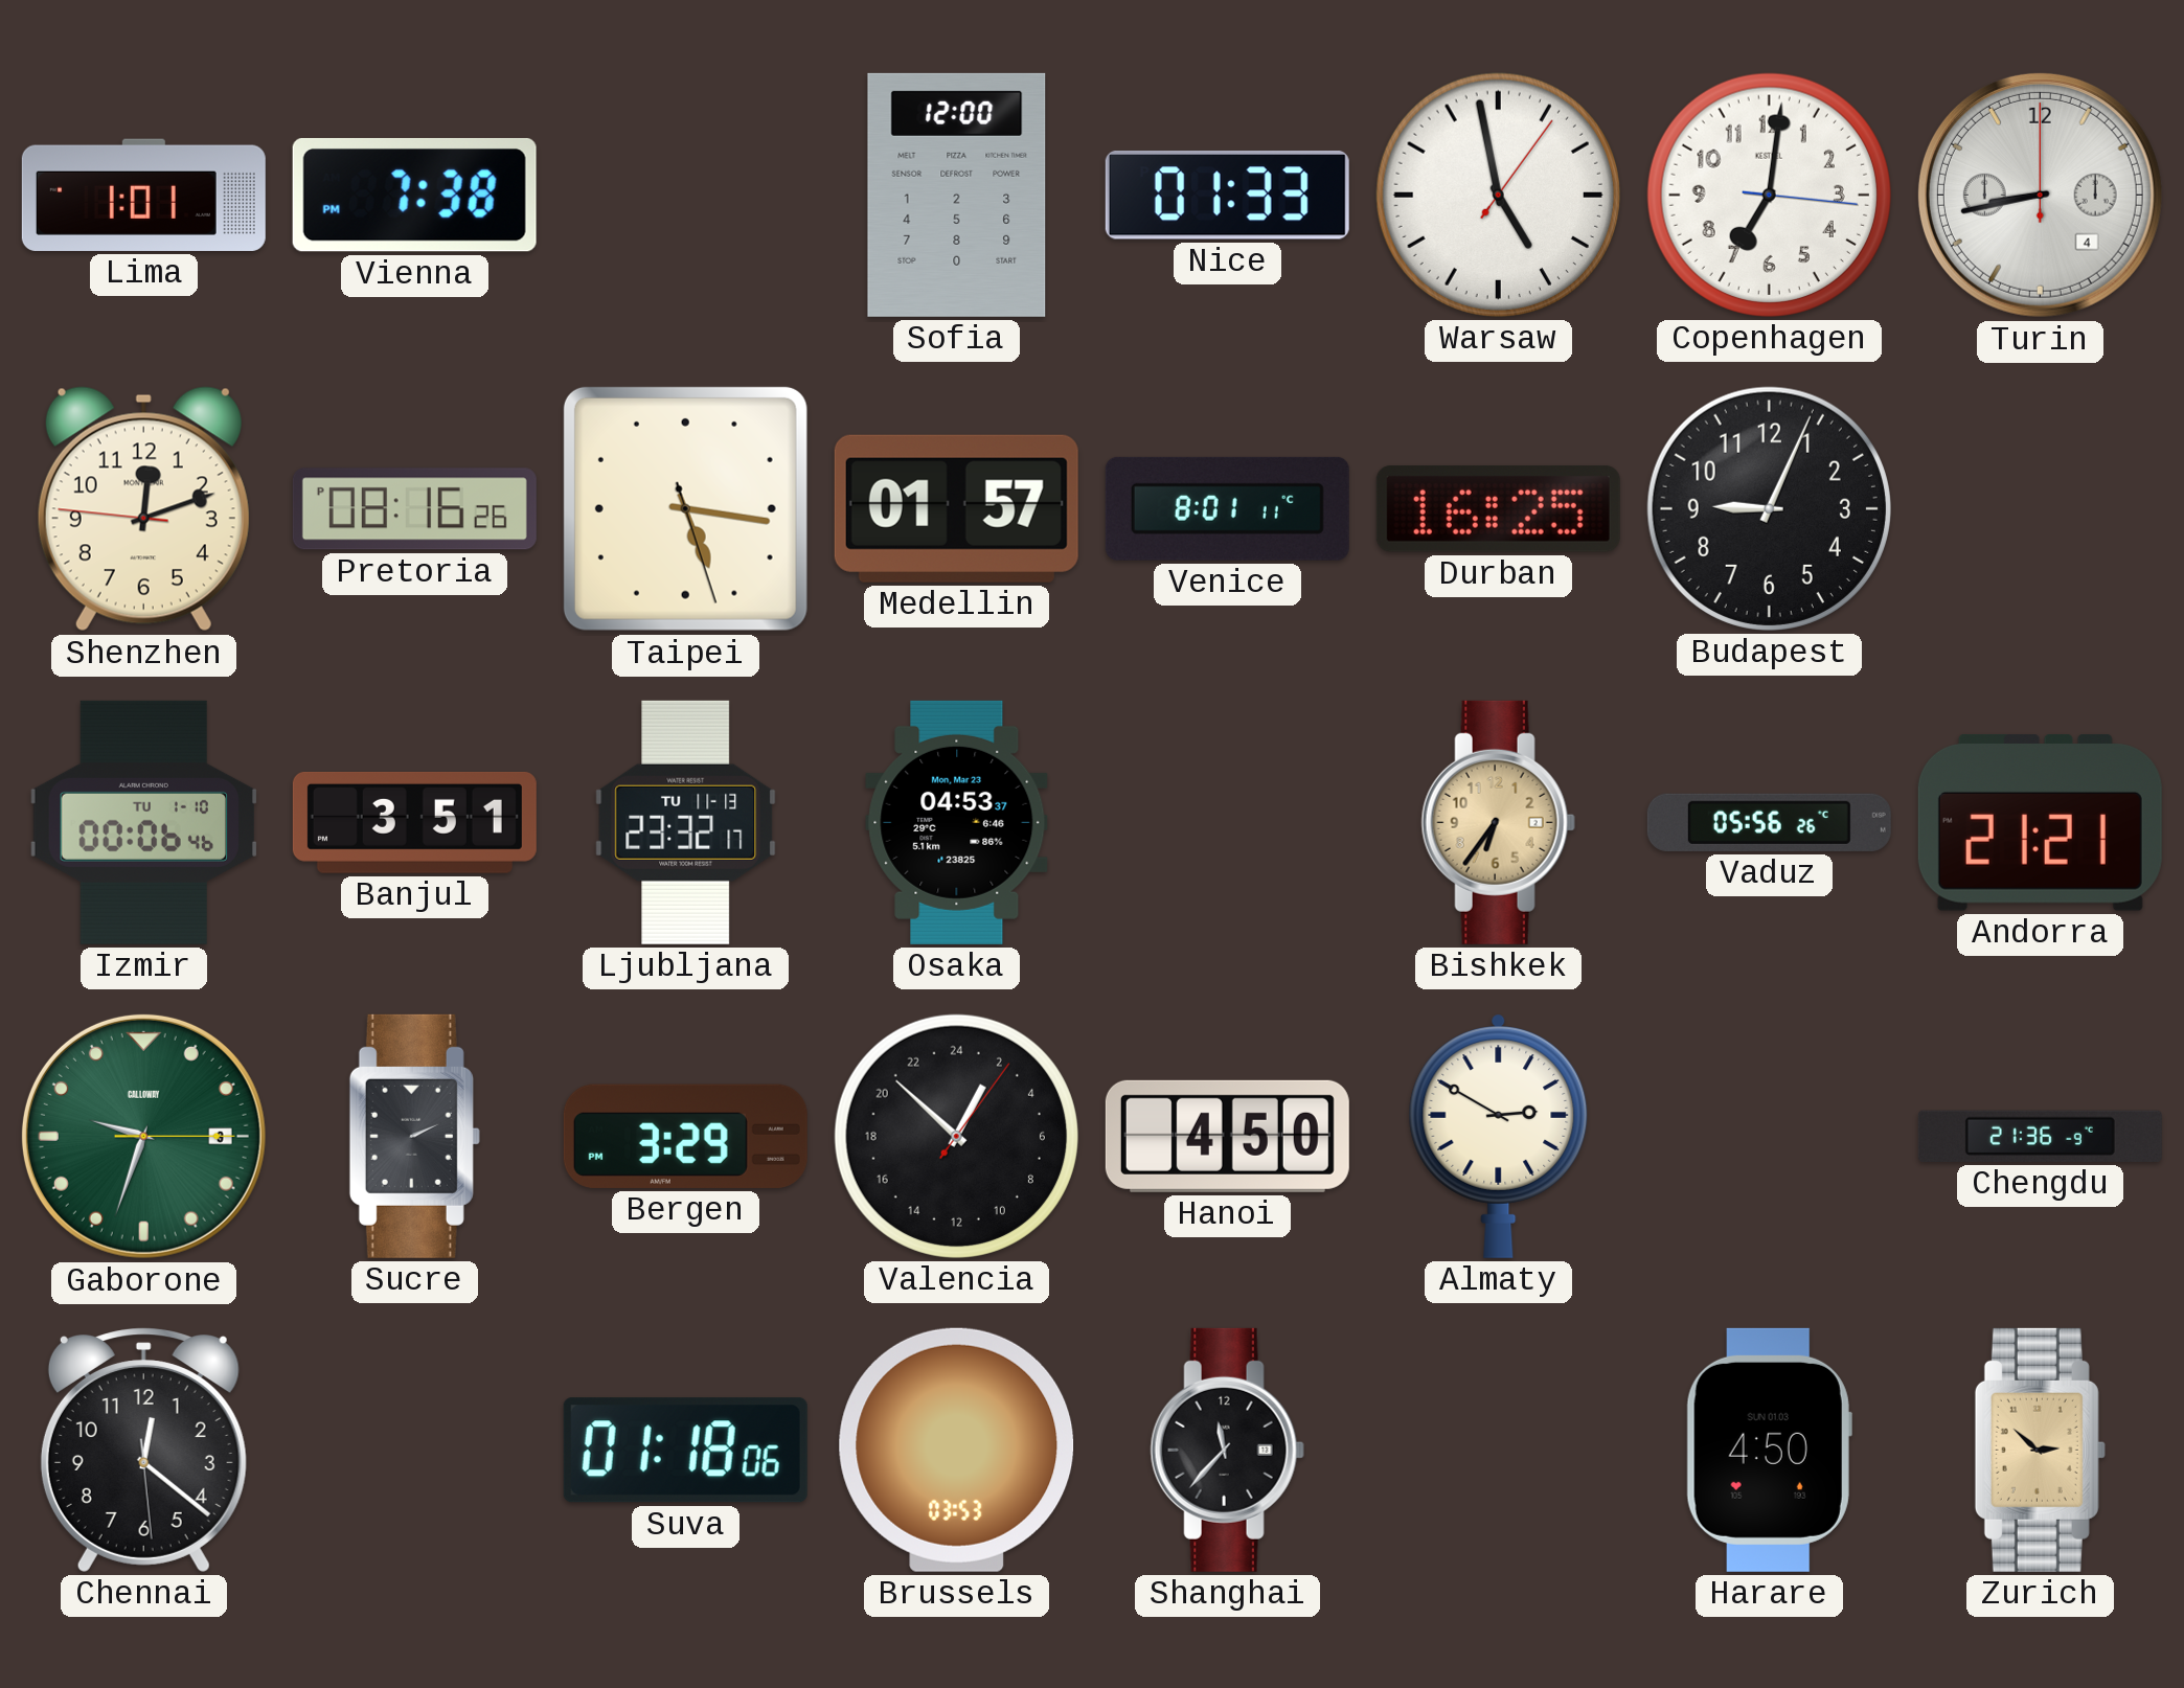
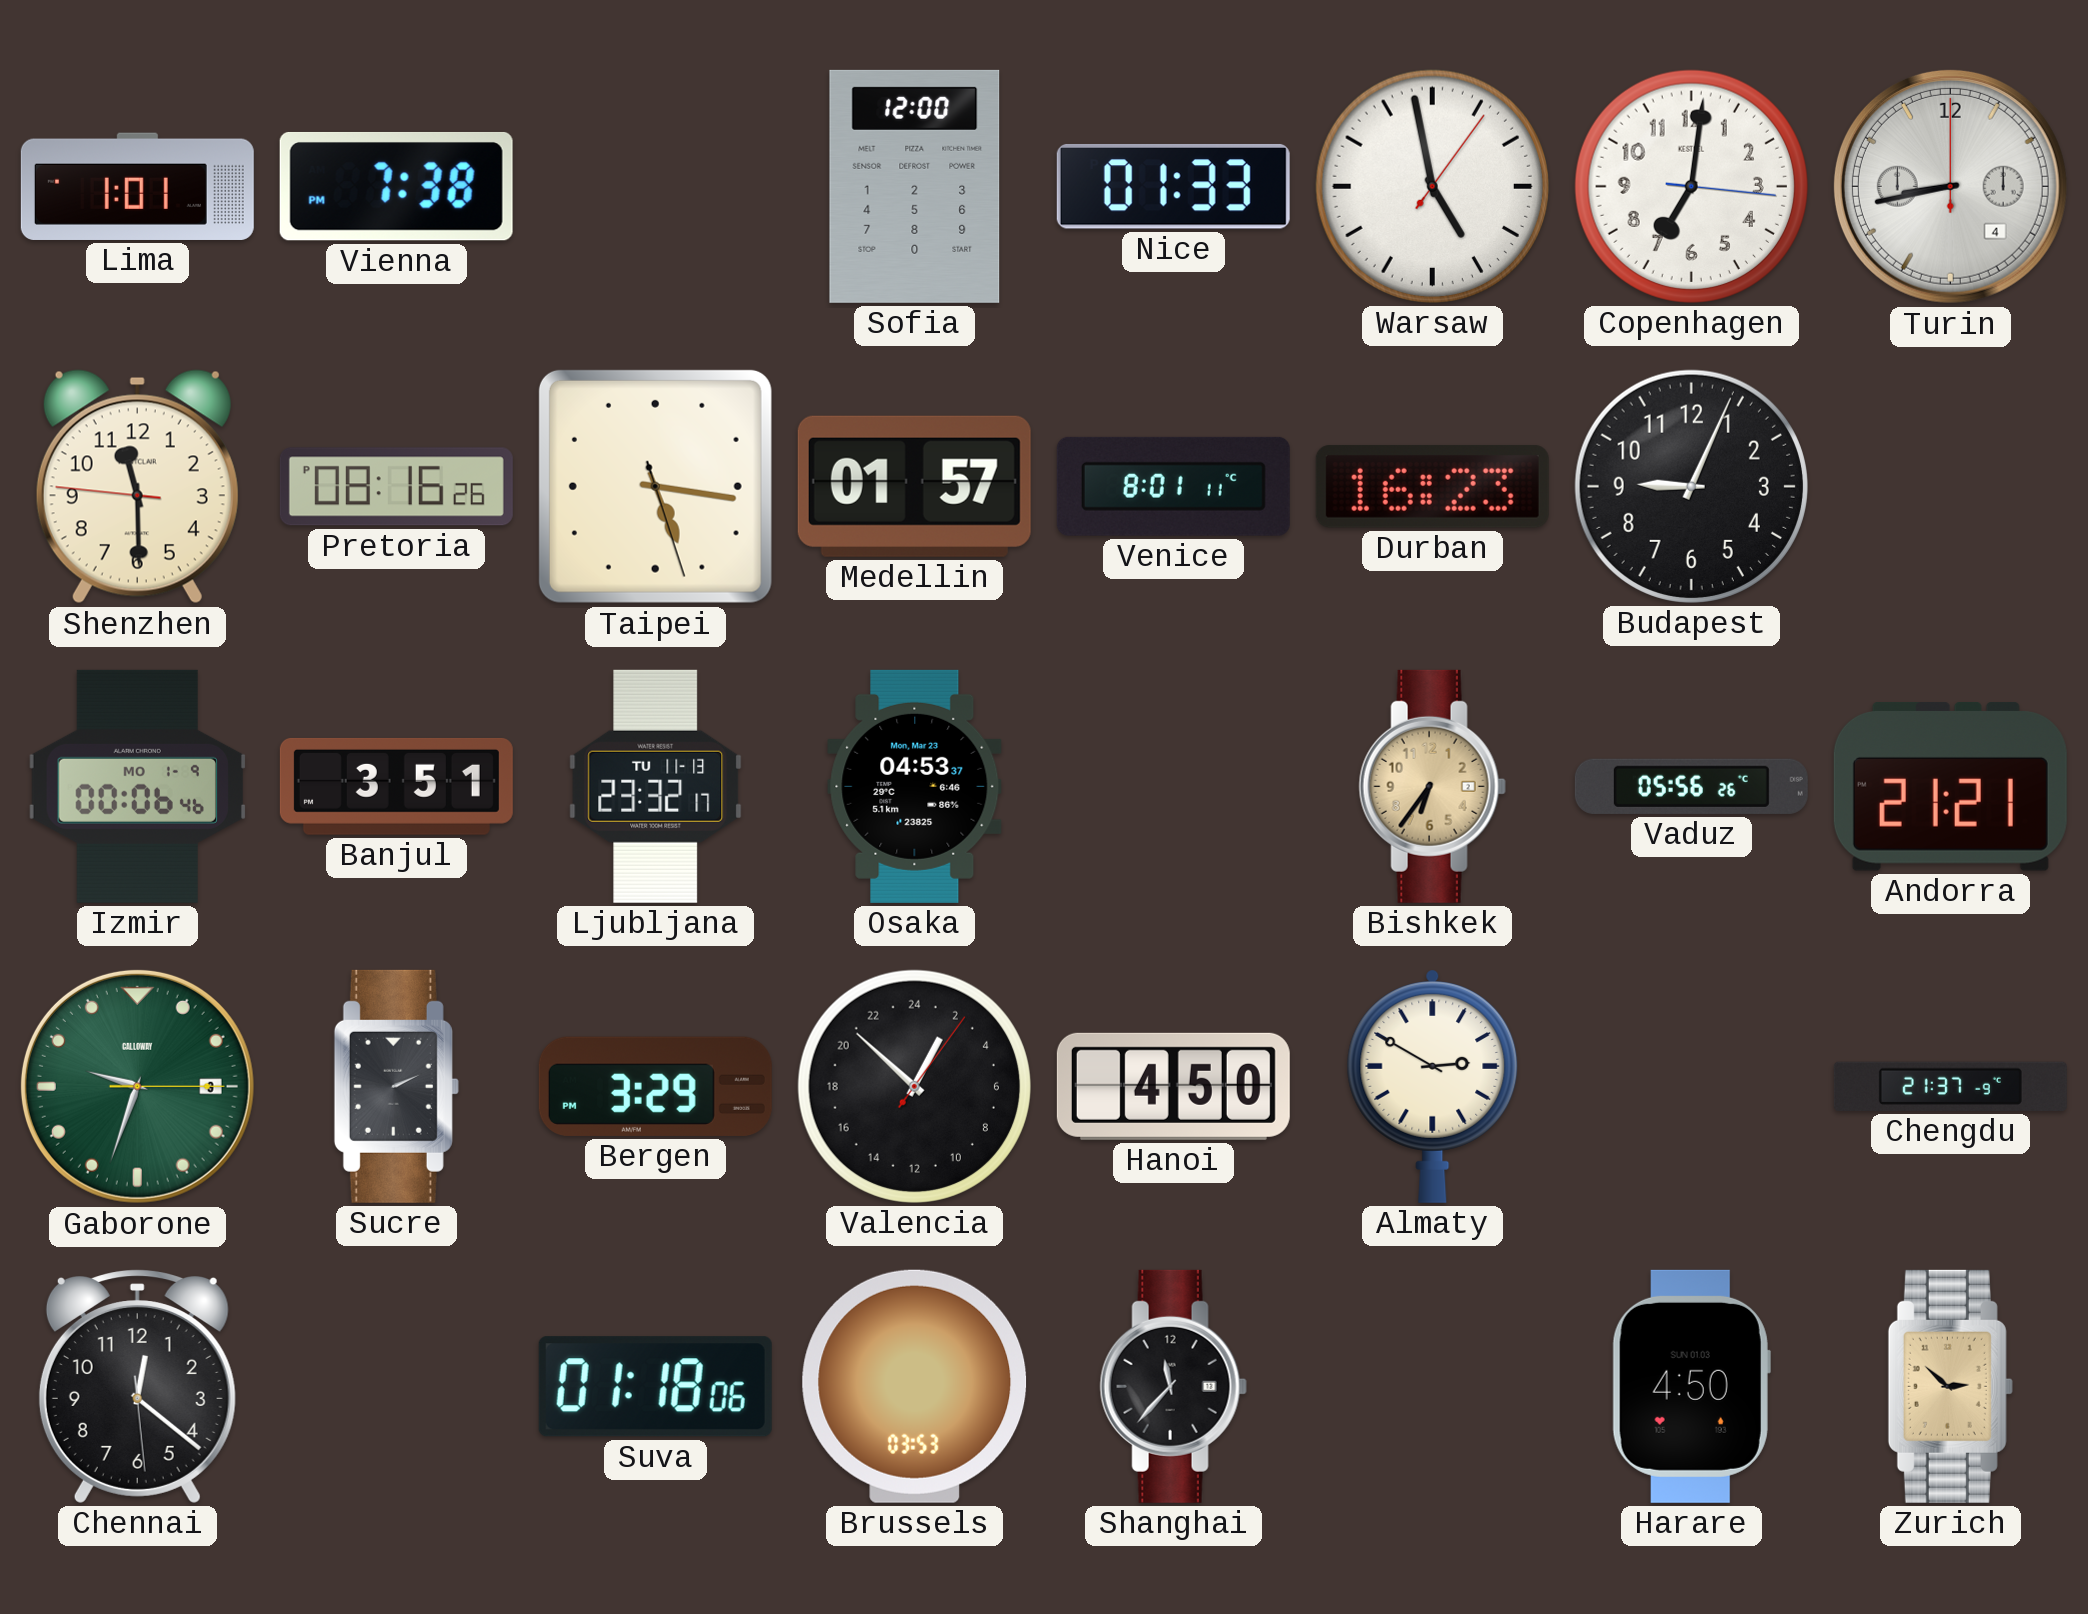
Shenzhen: 12:11 -> 11:29
Durban: 16:25 -> 16:23
Izmir date: TU 1-10 -> MO 1-9
Chengdu: 21:36 -> 21:37
